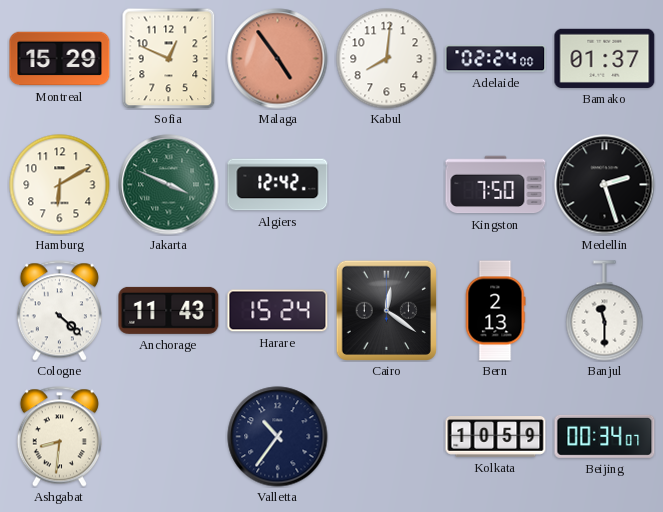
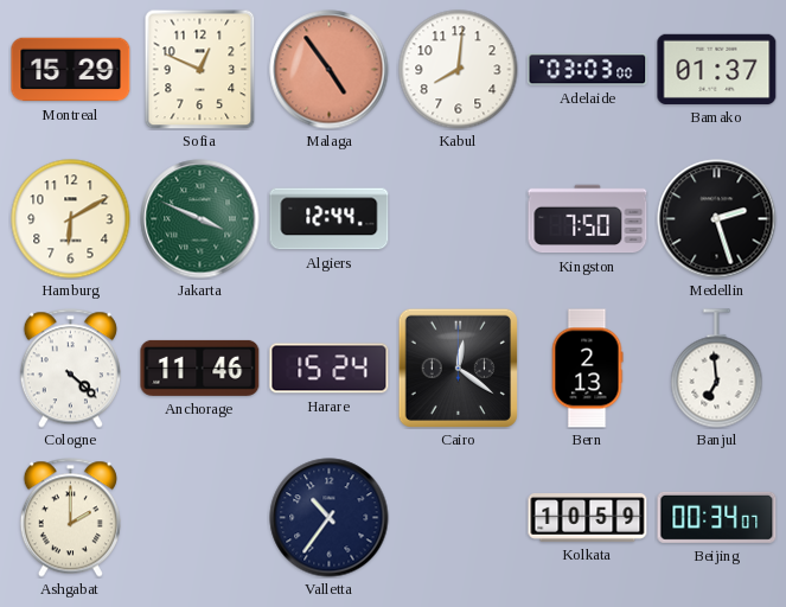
Adelaide: 02:24 -> 03:03
Algiers: 12:42 -> 12:44
Anchorage: 11:43 -> 11:46
Banjul: 11:30 -> 6:59
Ashgabat: 8:31 -> 2:00
